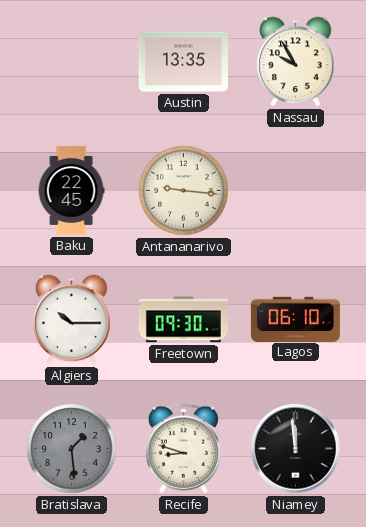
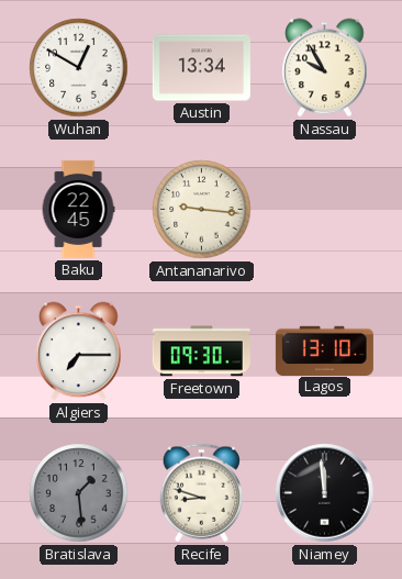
Wuhan: none -> 12:50
Austin: 13:35 -> 13:34
Algiers: 10:15 -> 7:15
Lagos: 06:10 -> 13:10
